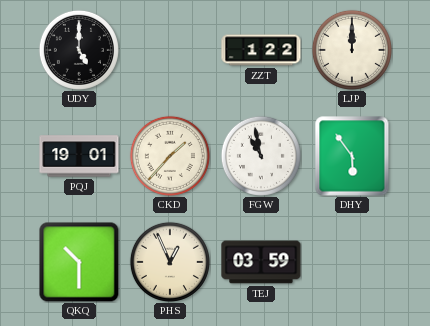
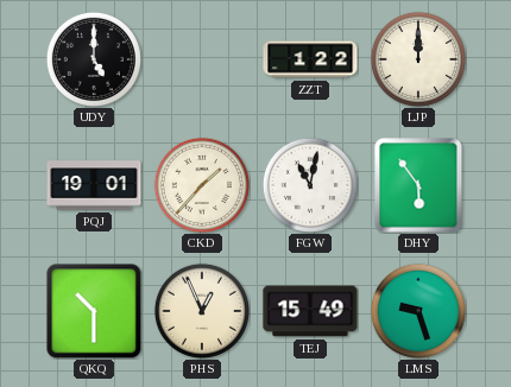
FGW: 10:58 -> 11:02
TEJ: 03:59 -> 15:49
LMS: none -> 9:27
